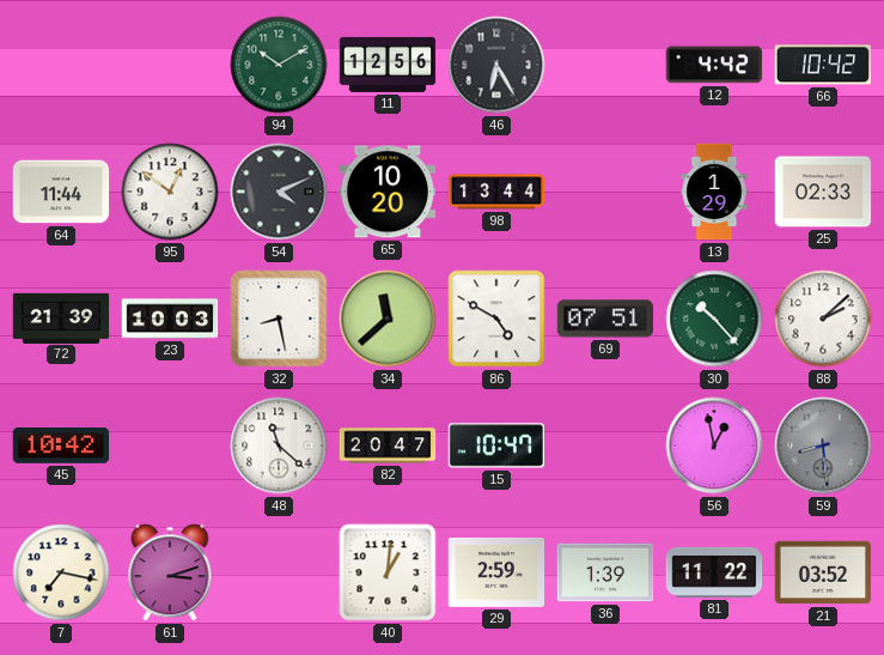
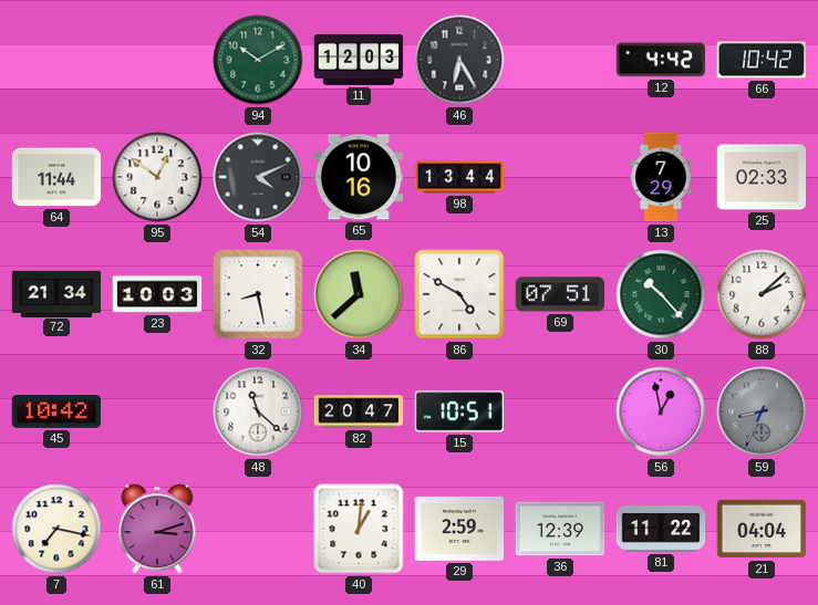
11: 12:56 -> 12:03
65: 10:20 -> 10:16
13: 1:29 -> 7:29
72: 21:39 -> 21:34
15: 10:47 -> 10:51
59: 8:29 -> 8:34
36: 1:39 -> 12:39
21: 03:52 -> 04:04
